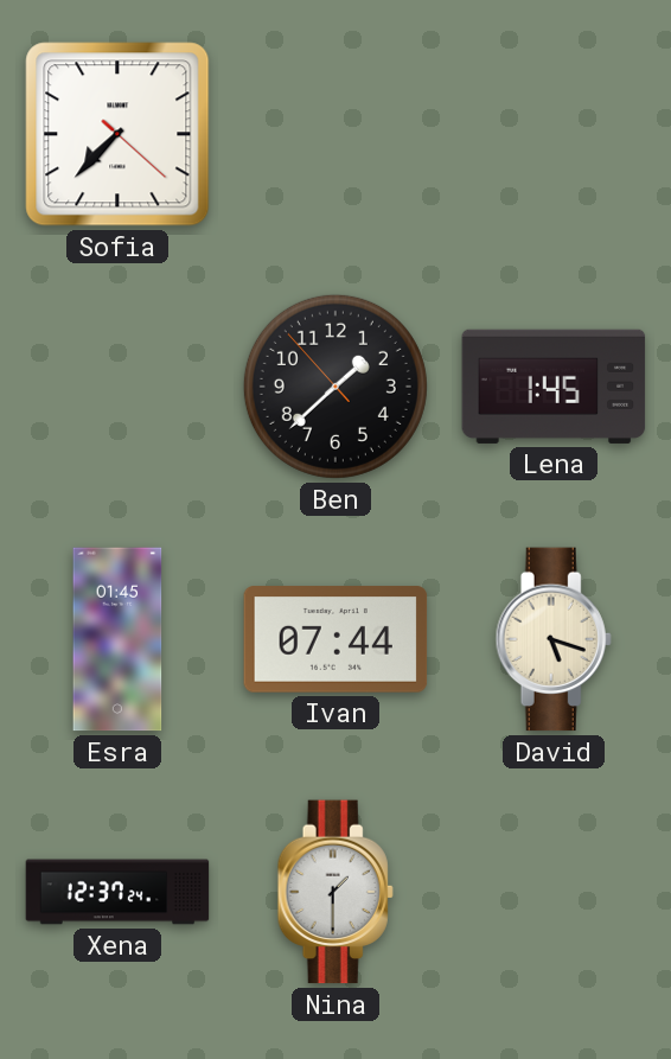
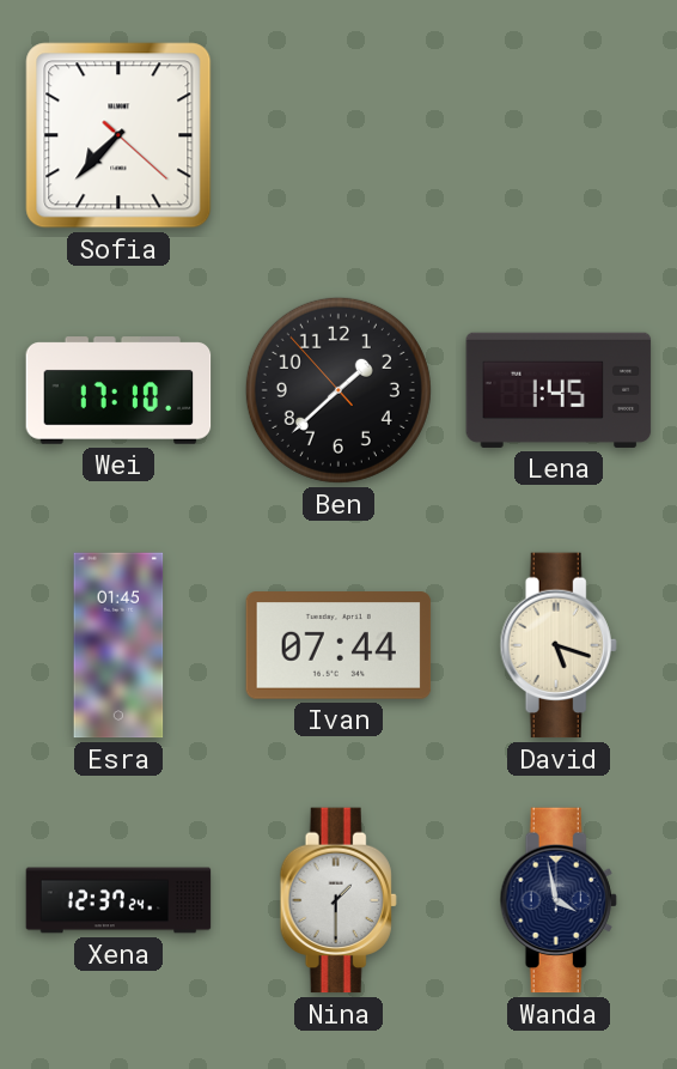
Wei: none -> 17:10
Wanda: none -> 3:58
